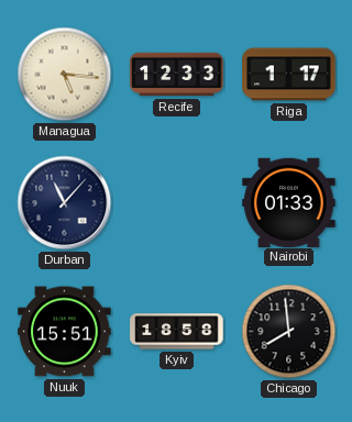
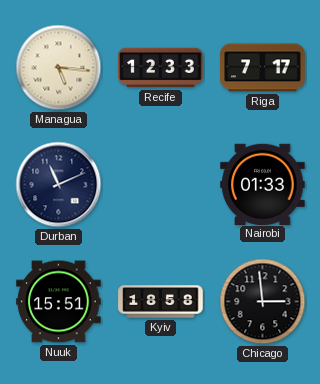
Riga: 1:17 -> 7:17
Durban: 11:07 -> 11:11
Chicago: 7:59 -> 2:59
